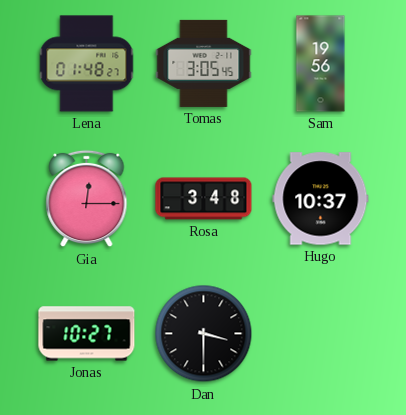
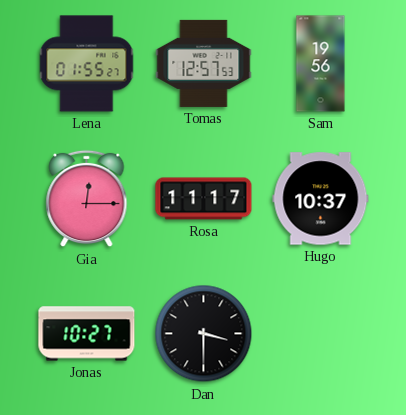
Lena: 01:48 -> 01:55
Tomas: 3:05 -> 12:57
Rosa: 3:48 -> 11:17
